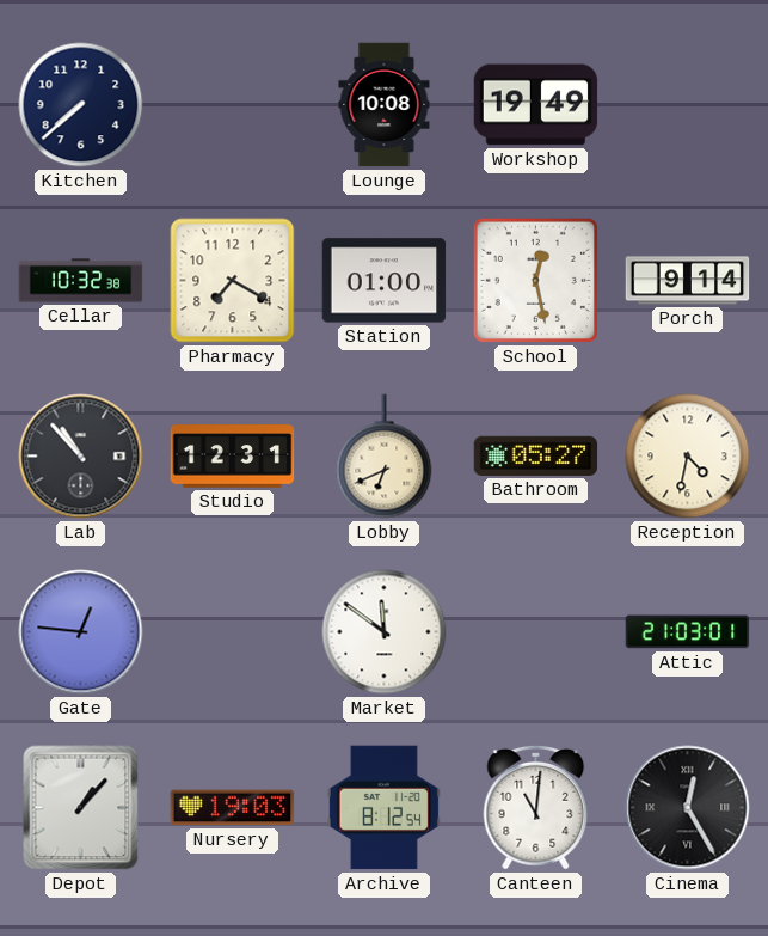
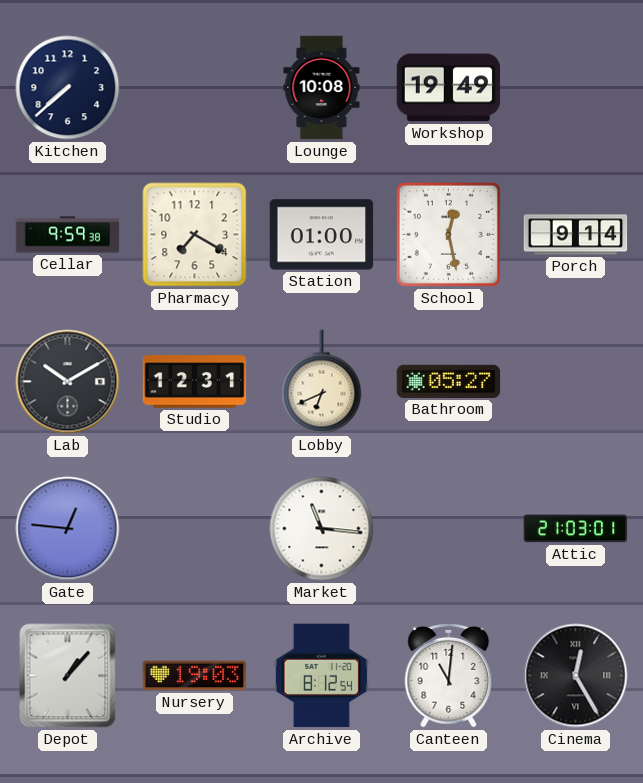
Cellar: 10:32 -> 9:59
Lab: 10:53 -> 10:10
Reception: 4:32 -> none
Market: 11:51 -> 11:16
